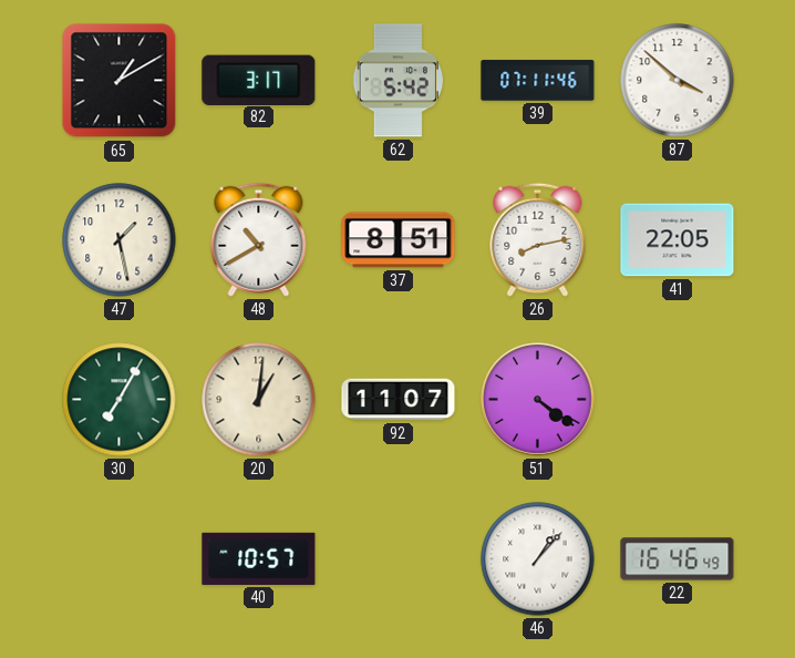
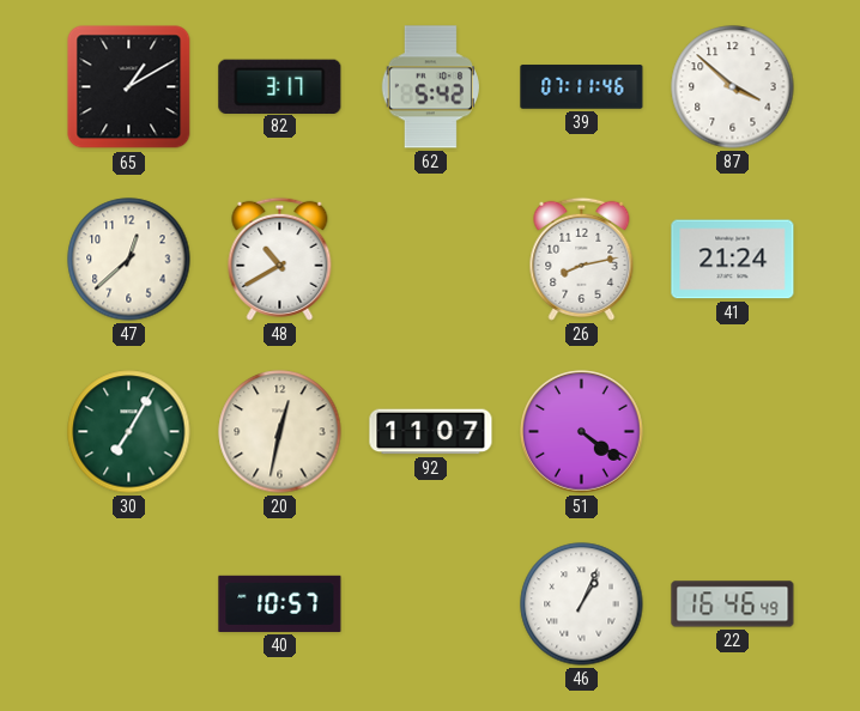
47: 1:28 -> 12:38
37: 8:51 -> none
41: 22:05 -> 21:24
20: 1:01 -> 12:32
46: 1:07 -> 1:04
